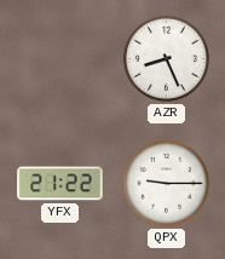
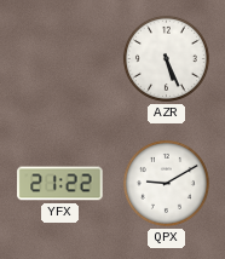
AZR: 8:26 -> 5:26
QPX: 9:15 -> 9:10
